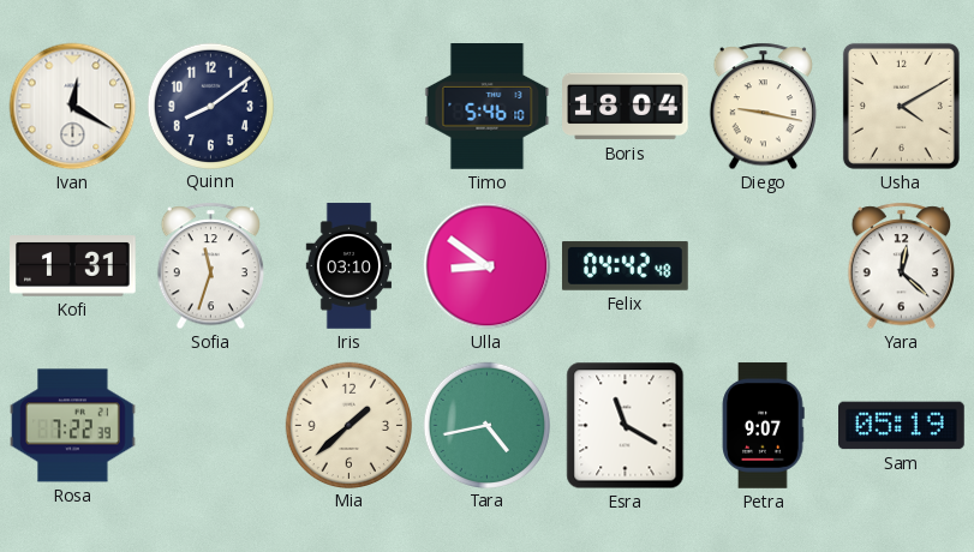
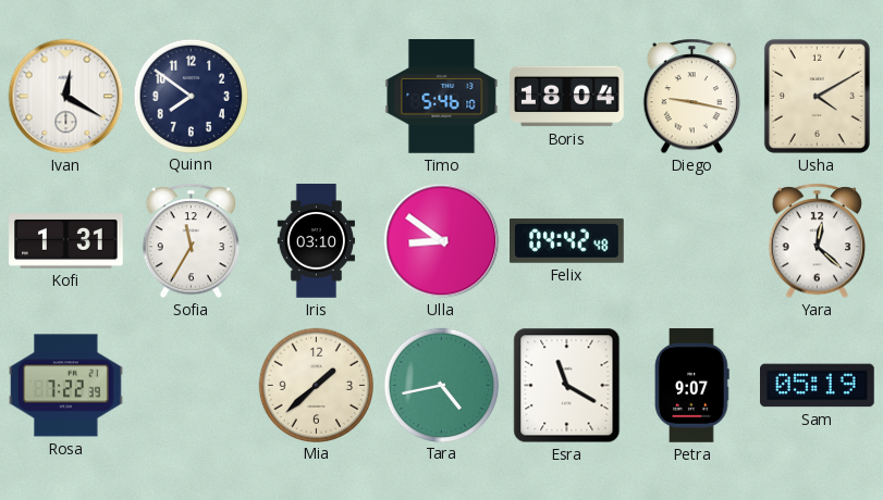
Quinn: 8:09 -> 7:51
Sofia: 11:33 -> 11:35
